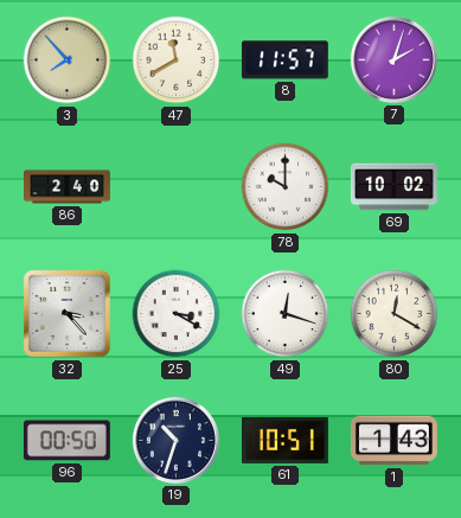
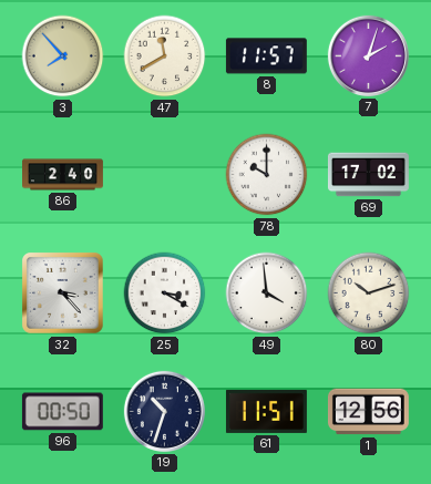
69: 10:02 -> 17:02
49: 12:18 -> 3:59
80: 12:20 -> 10:12
61: 10:51 -> 11:51
1: 1:43 -> 12:56
